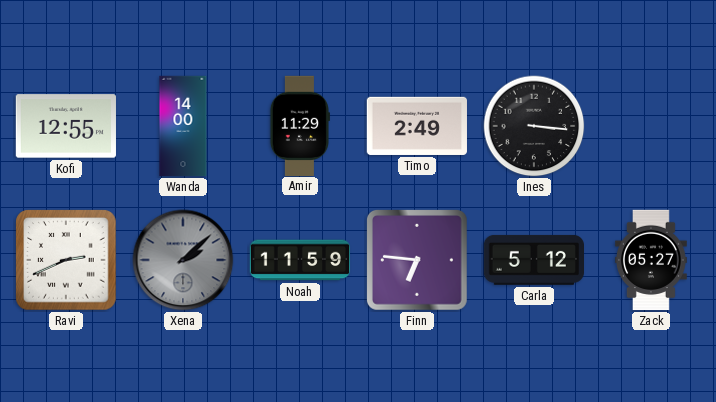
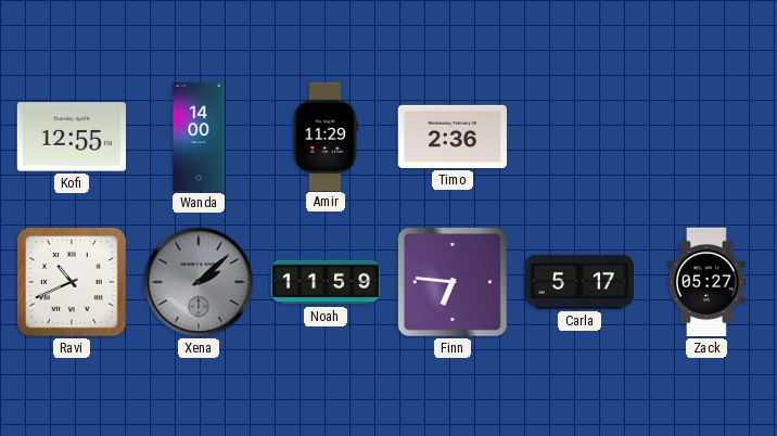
Timo: 2:49 -> 2:36
Ines: 3:16 -> none
Ravi: 2:41 -> 10:41
Carla: 5:12 -> 5:17
